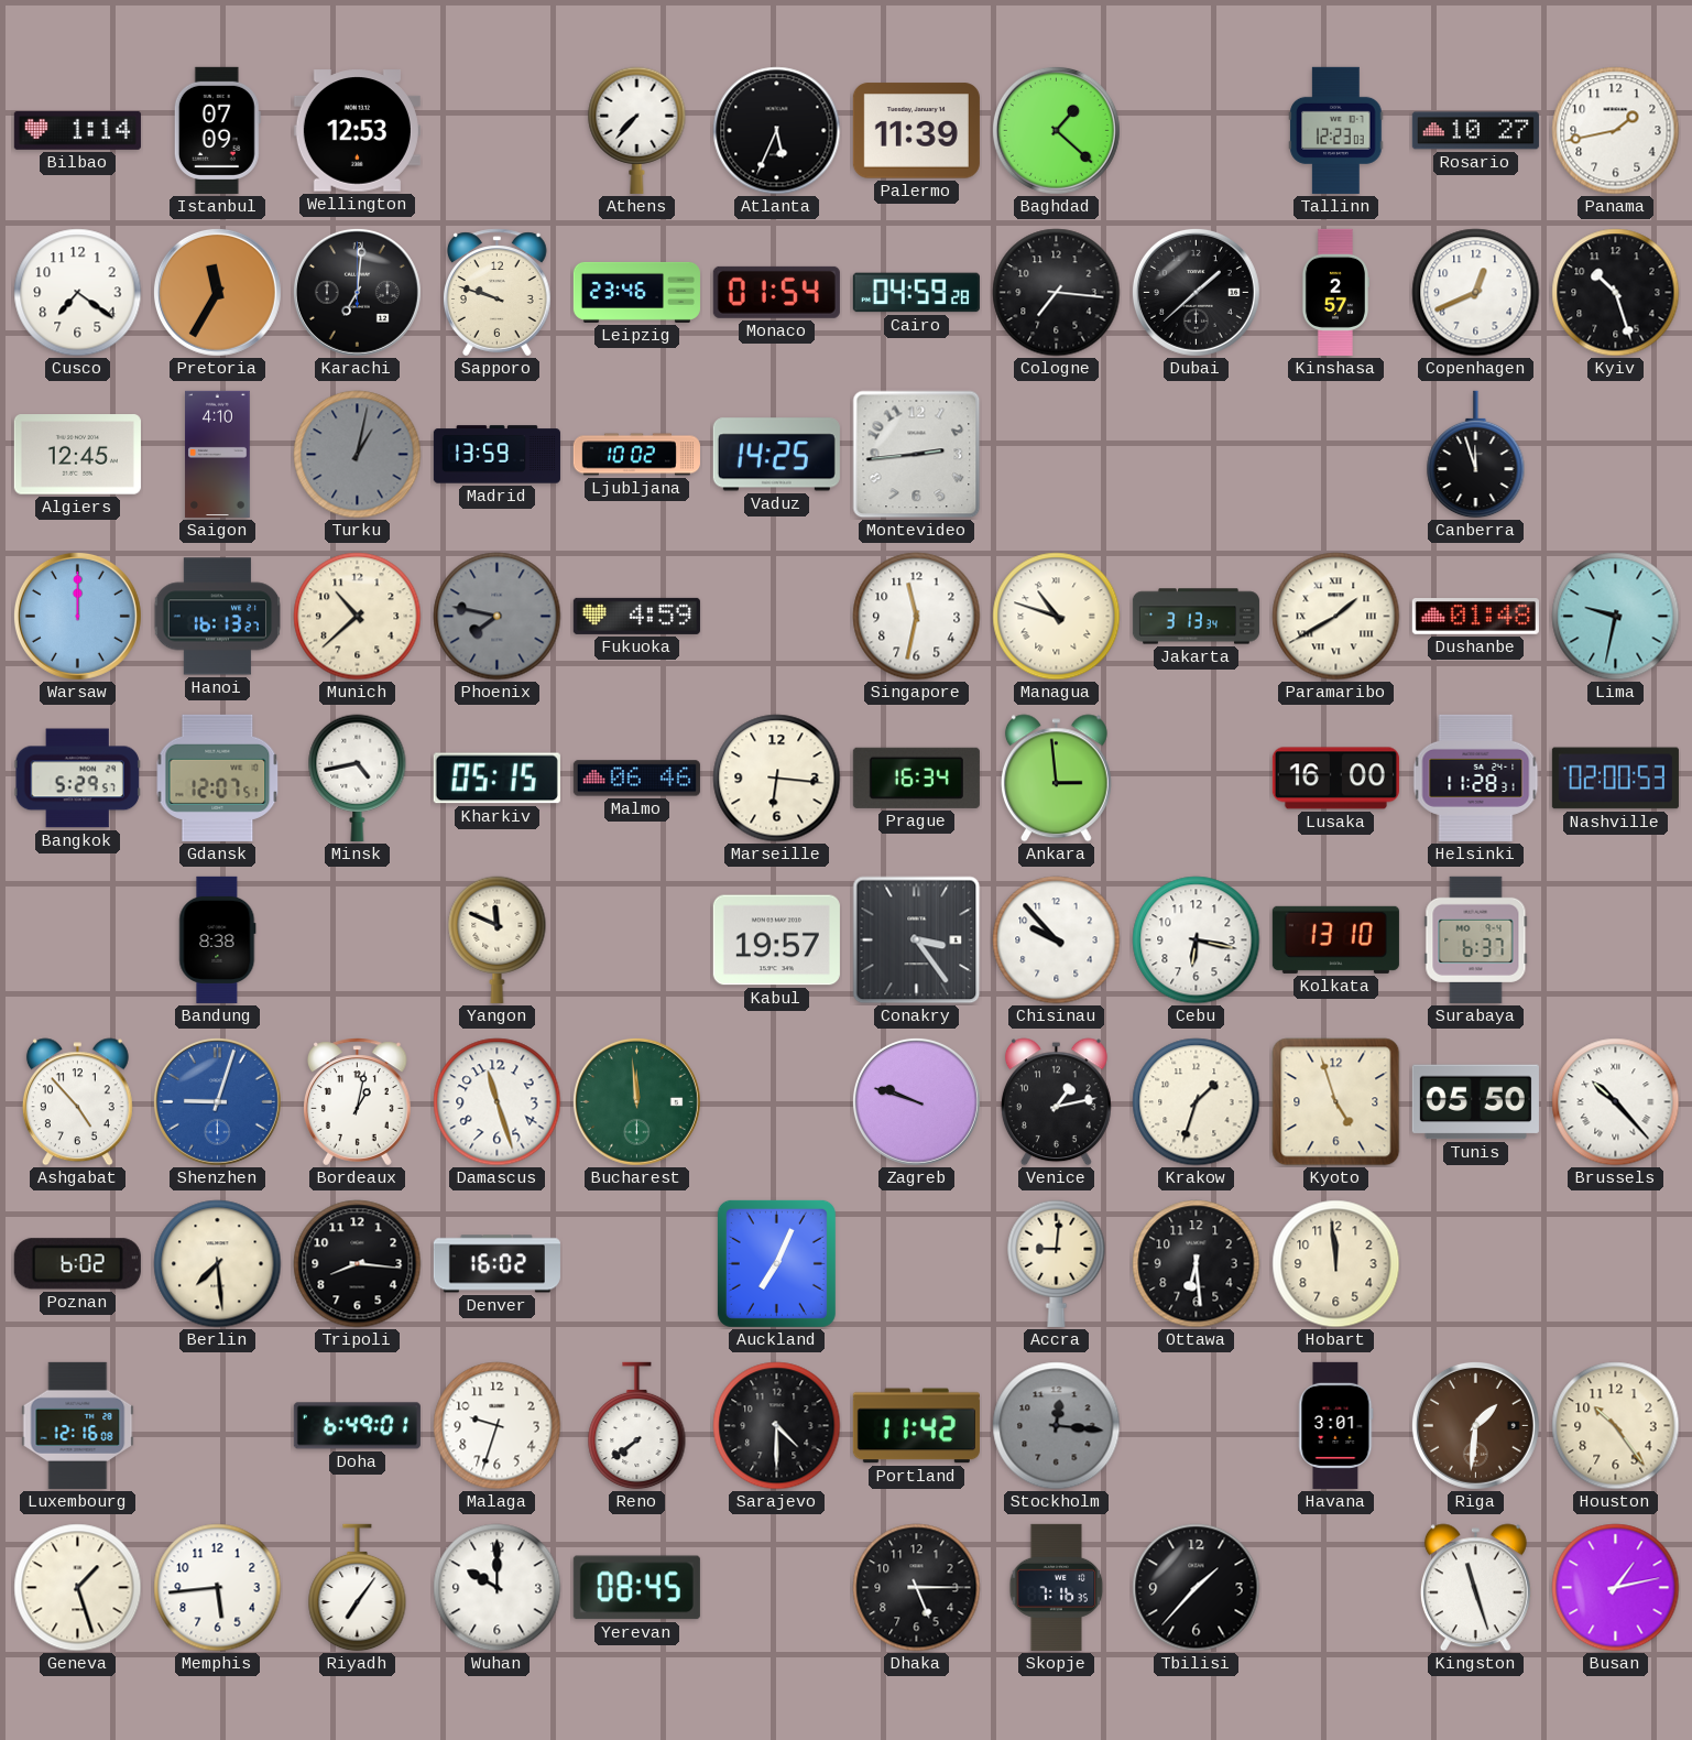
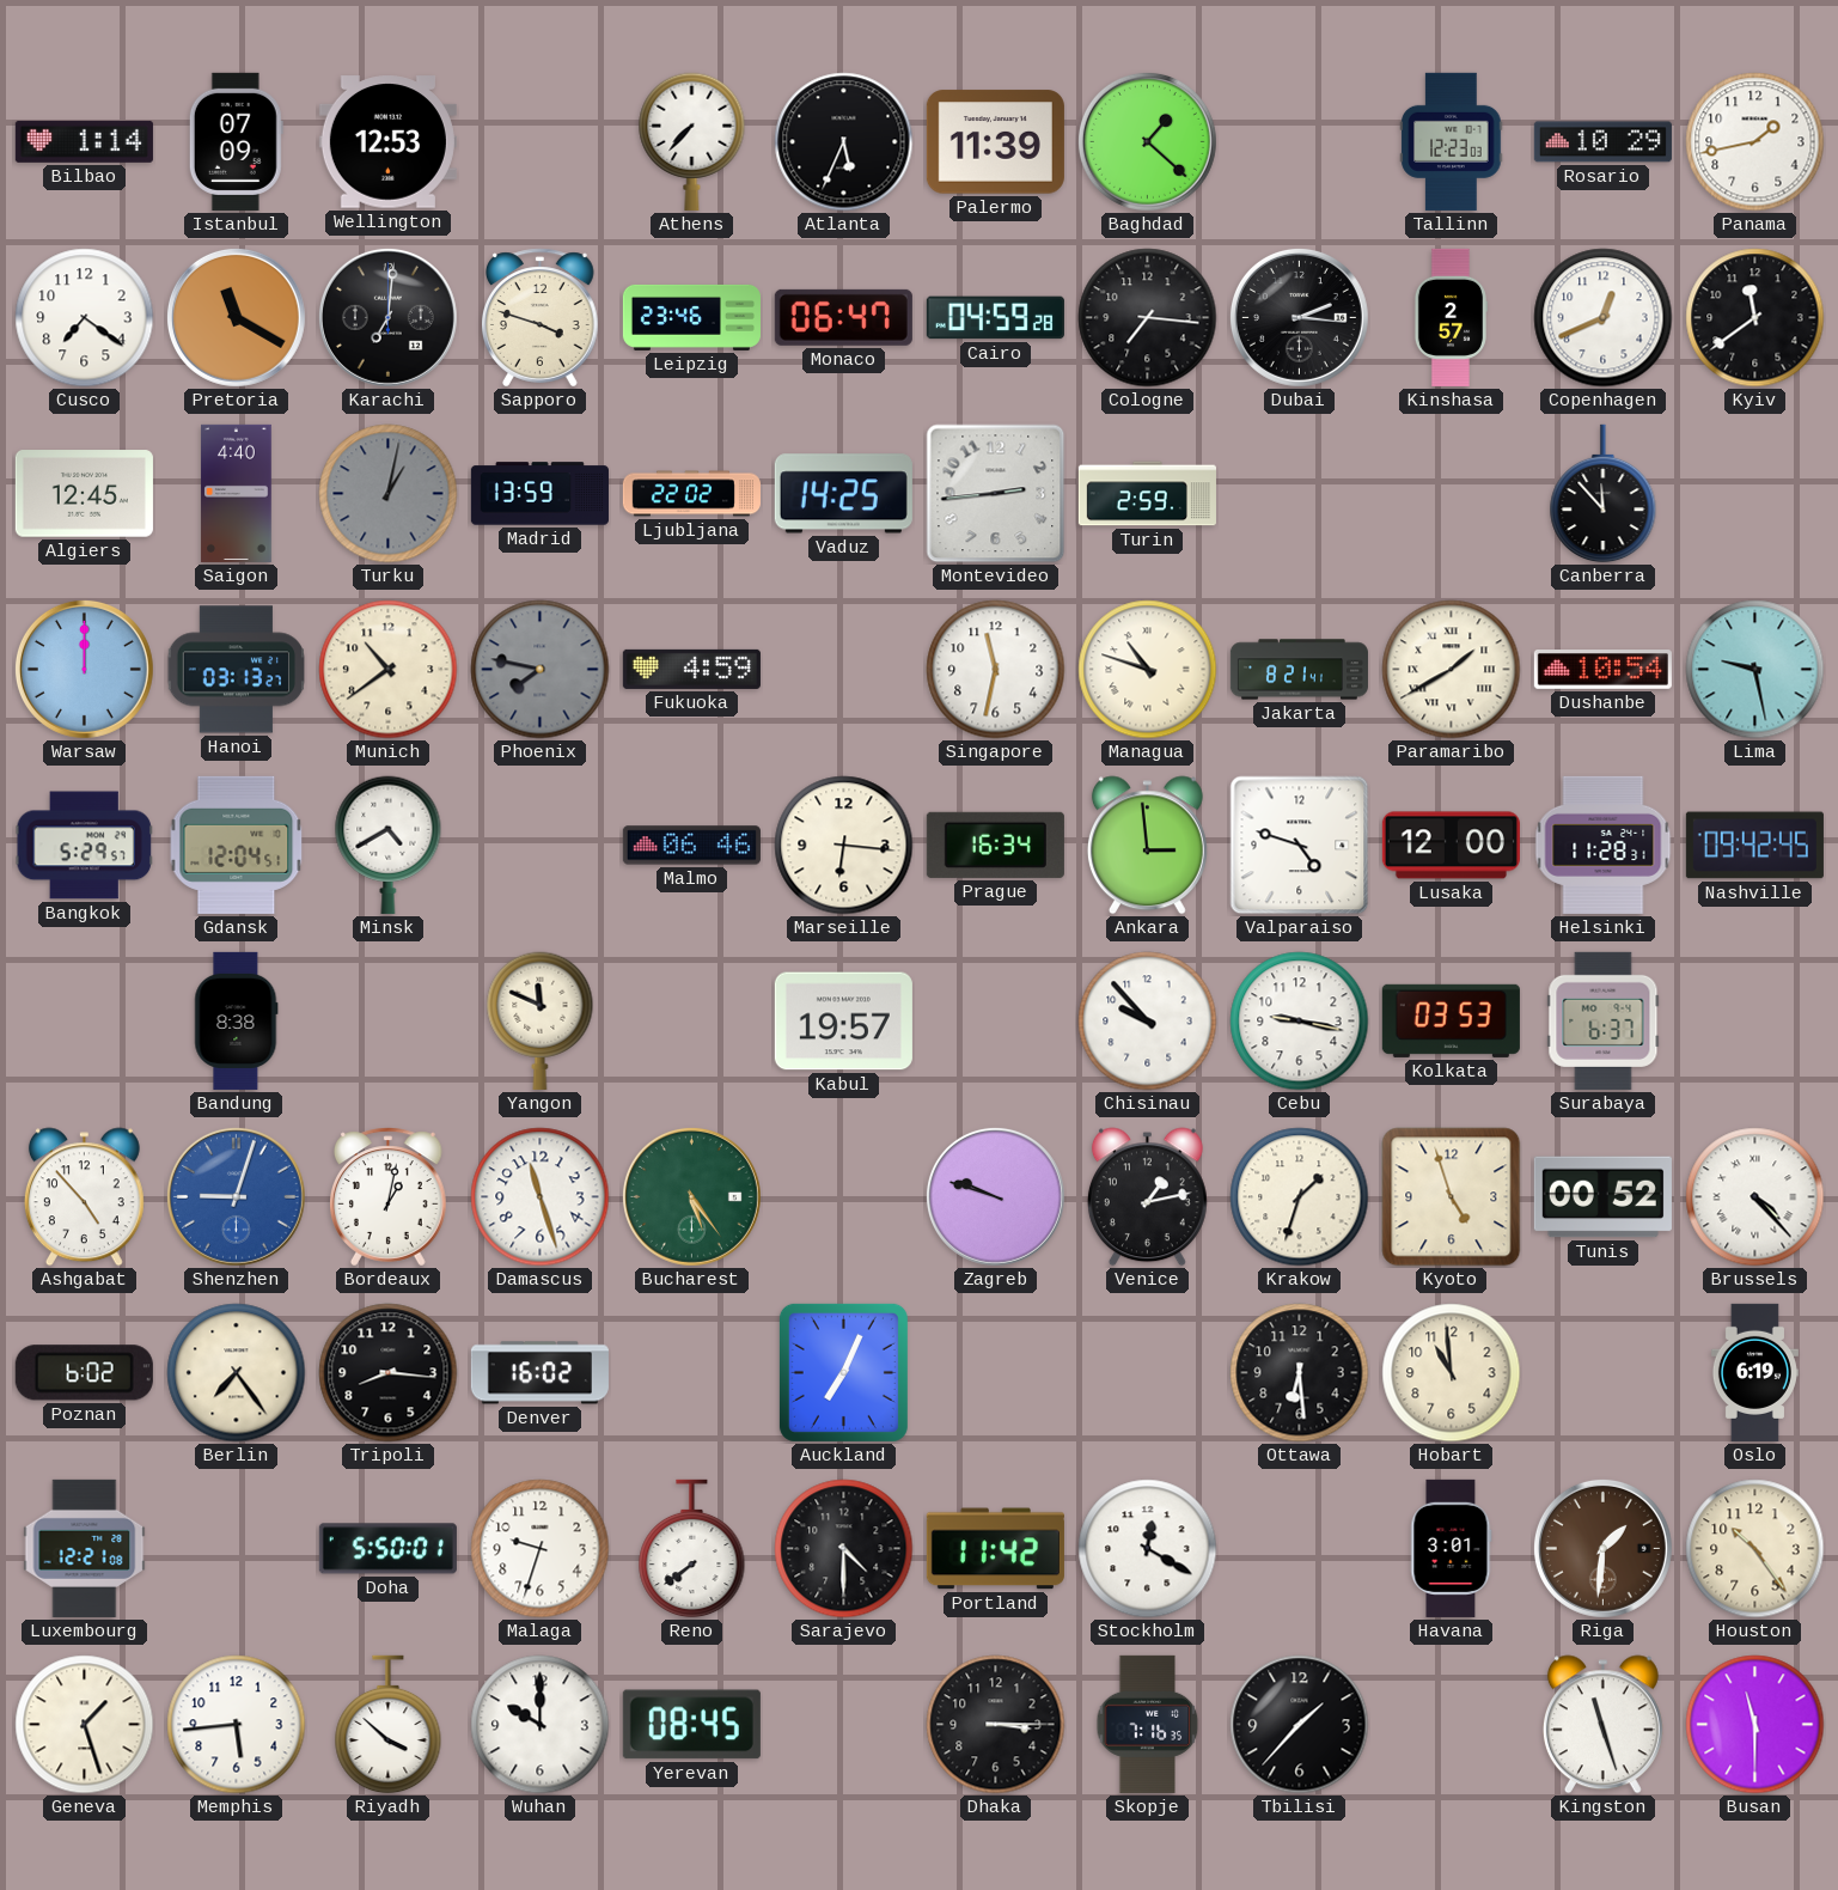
Rosario: 10:27 -> 10:29
Pretoria: 11:35 -> 11:20
Sapporo: 9:48 -> 3:48
Monaco: 01:54 -> 06:47
Dubai: 1:38 -> 2:16
Kyiv: 10:27 -> 11:39
Saigon: 4:10 -> 4:40
Ljubljana: 10:02 -> 22:02
Turin: none -> 2:59
Canberra: 11:57 -> 11:53
Hanoi: 16:13 -> 03:13
Munich: 10:38 -> 10:39
Jakarta: 3:13 -> 8:21
Dushanbe: 01:48 -> 10:54
Lima: 9:32 -> 9:28
Gdansk: 12:07 -> 12:04
Minsk: 4:43 -> 4:40
Kharkiv: 05:15 -> none
Valparaiso: none -> 4:48
Lusaka: 16:00 -> 12:00
Nashville: 02:00 -> 09:42
Conakry: 3:24 -> none
Cebu: 6:17 -> 9:17
Kolkata: 13:10 -> 03:53
Bucharest: 11:59 -> 5:24
Tunis: 05:50 -> 00:52
Brussels: 10:23 -> 4:23
Berlin: 7:29 -> 7:24
Accra: 9:01 -> none
Hobart: 11:59 -> 10:59
Oslo: none -> 6:19
Luxembourg: 12:16 -> 12:21
Doha: 6:49 -> 5:50
Stockholm: 12:16 -> 12:20
Stockholm dial: grey -> white
Riyadh: 7:06 -> 3:52
Dhaka: 5:15 -> 3:15
Busan: 1:13 -> 11:30
